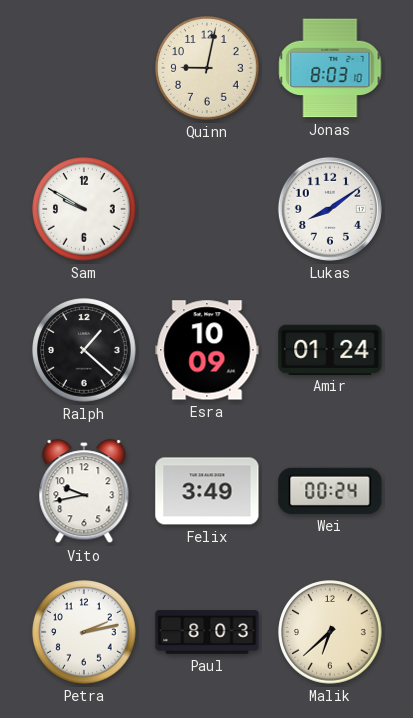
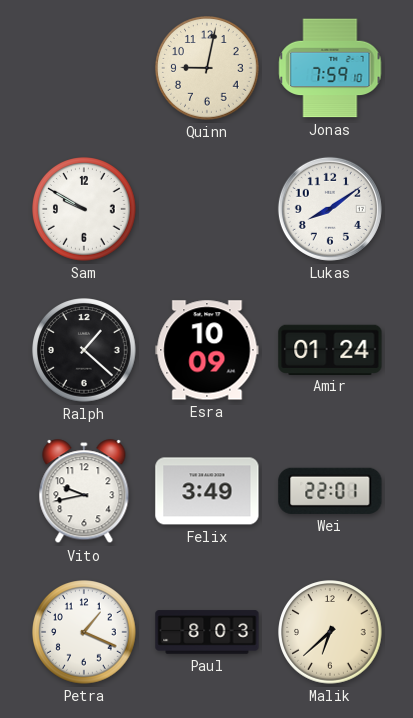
Jonas: 8:03 -> 7:59
Wei: 00:24 -> 22:01
Petra: 2:13 -> 1:19
